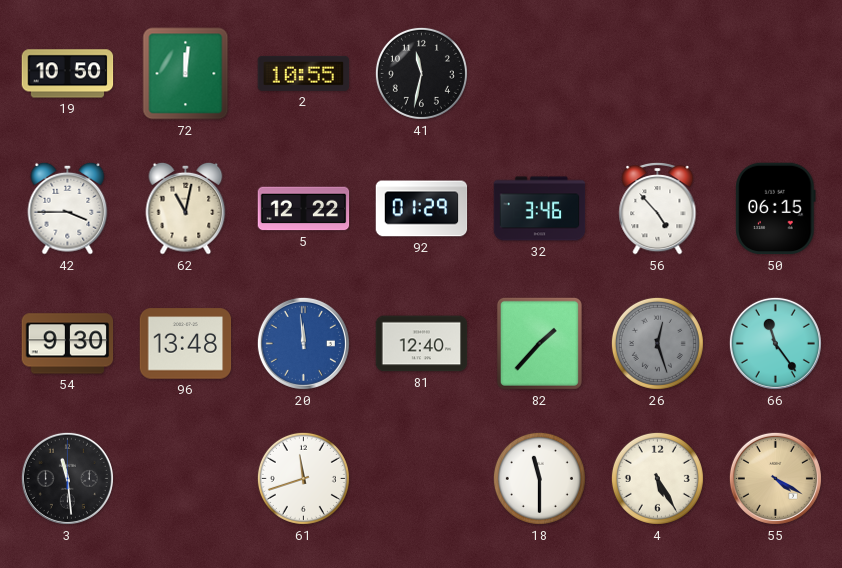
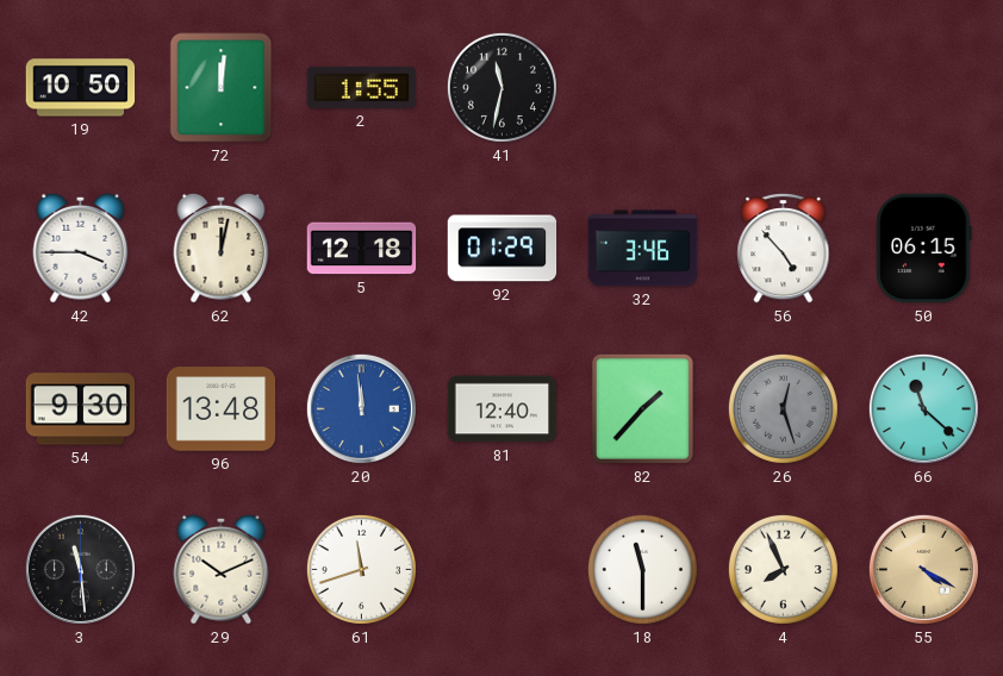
2: 10:55 -> 1:55
62: 11:02 -> 12:02
5: 12:22 -> 12:18
66: 11:24 -> 11:22
29: none -> 10:11
4: 5:25 -> 7:56
